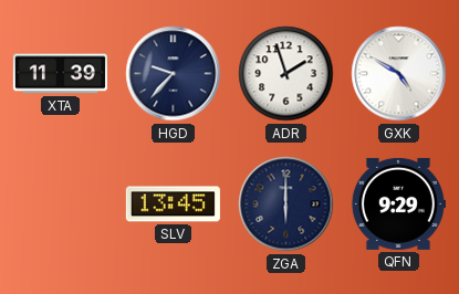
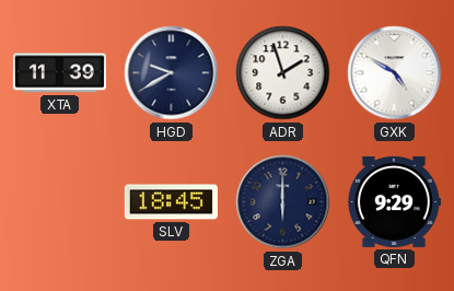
HGD: 9:37 -> 9:40
SLV: 13:45 -> 18:45
